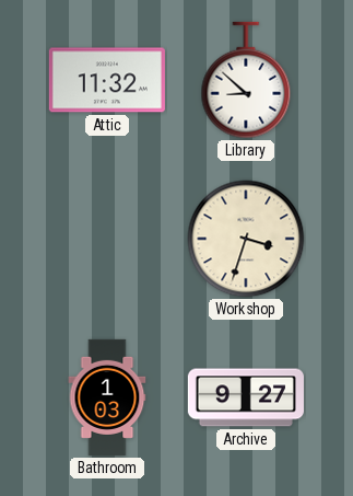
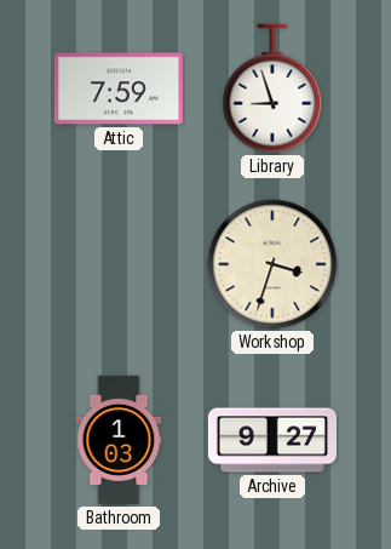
Attic: 11:32 -> 7:59
Library: 8:52 -> 8:57
